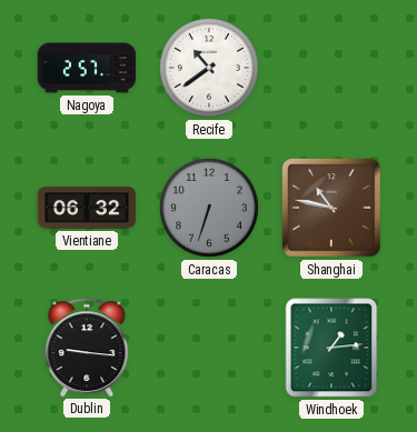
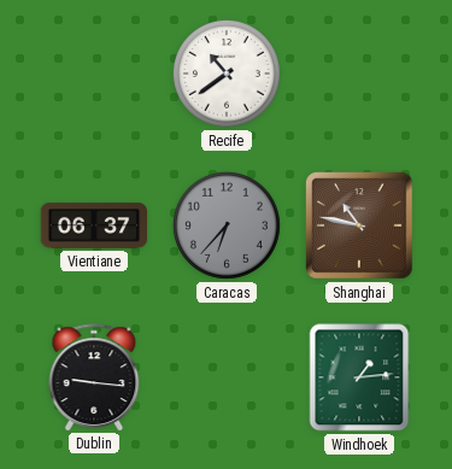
Nagoya: 2:57 -> none
Vientiane: 06:32 -> 06:37
Caracas: 6:33 -> 6:37
